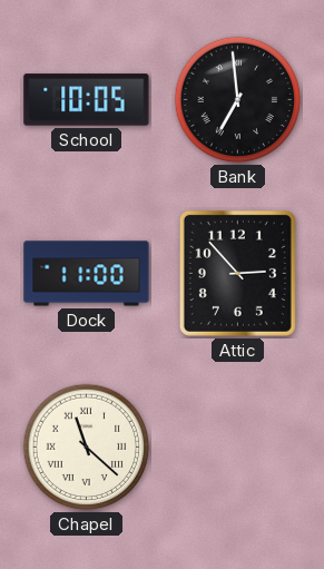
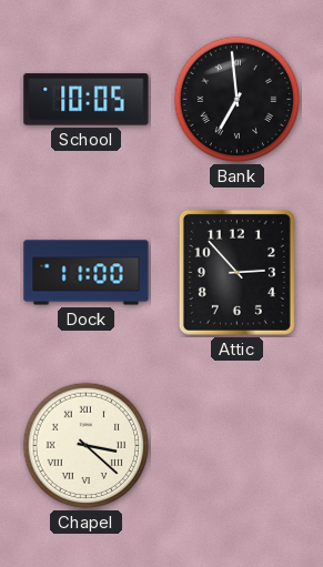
Chapel: 11:22 -> 3:22
